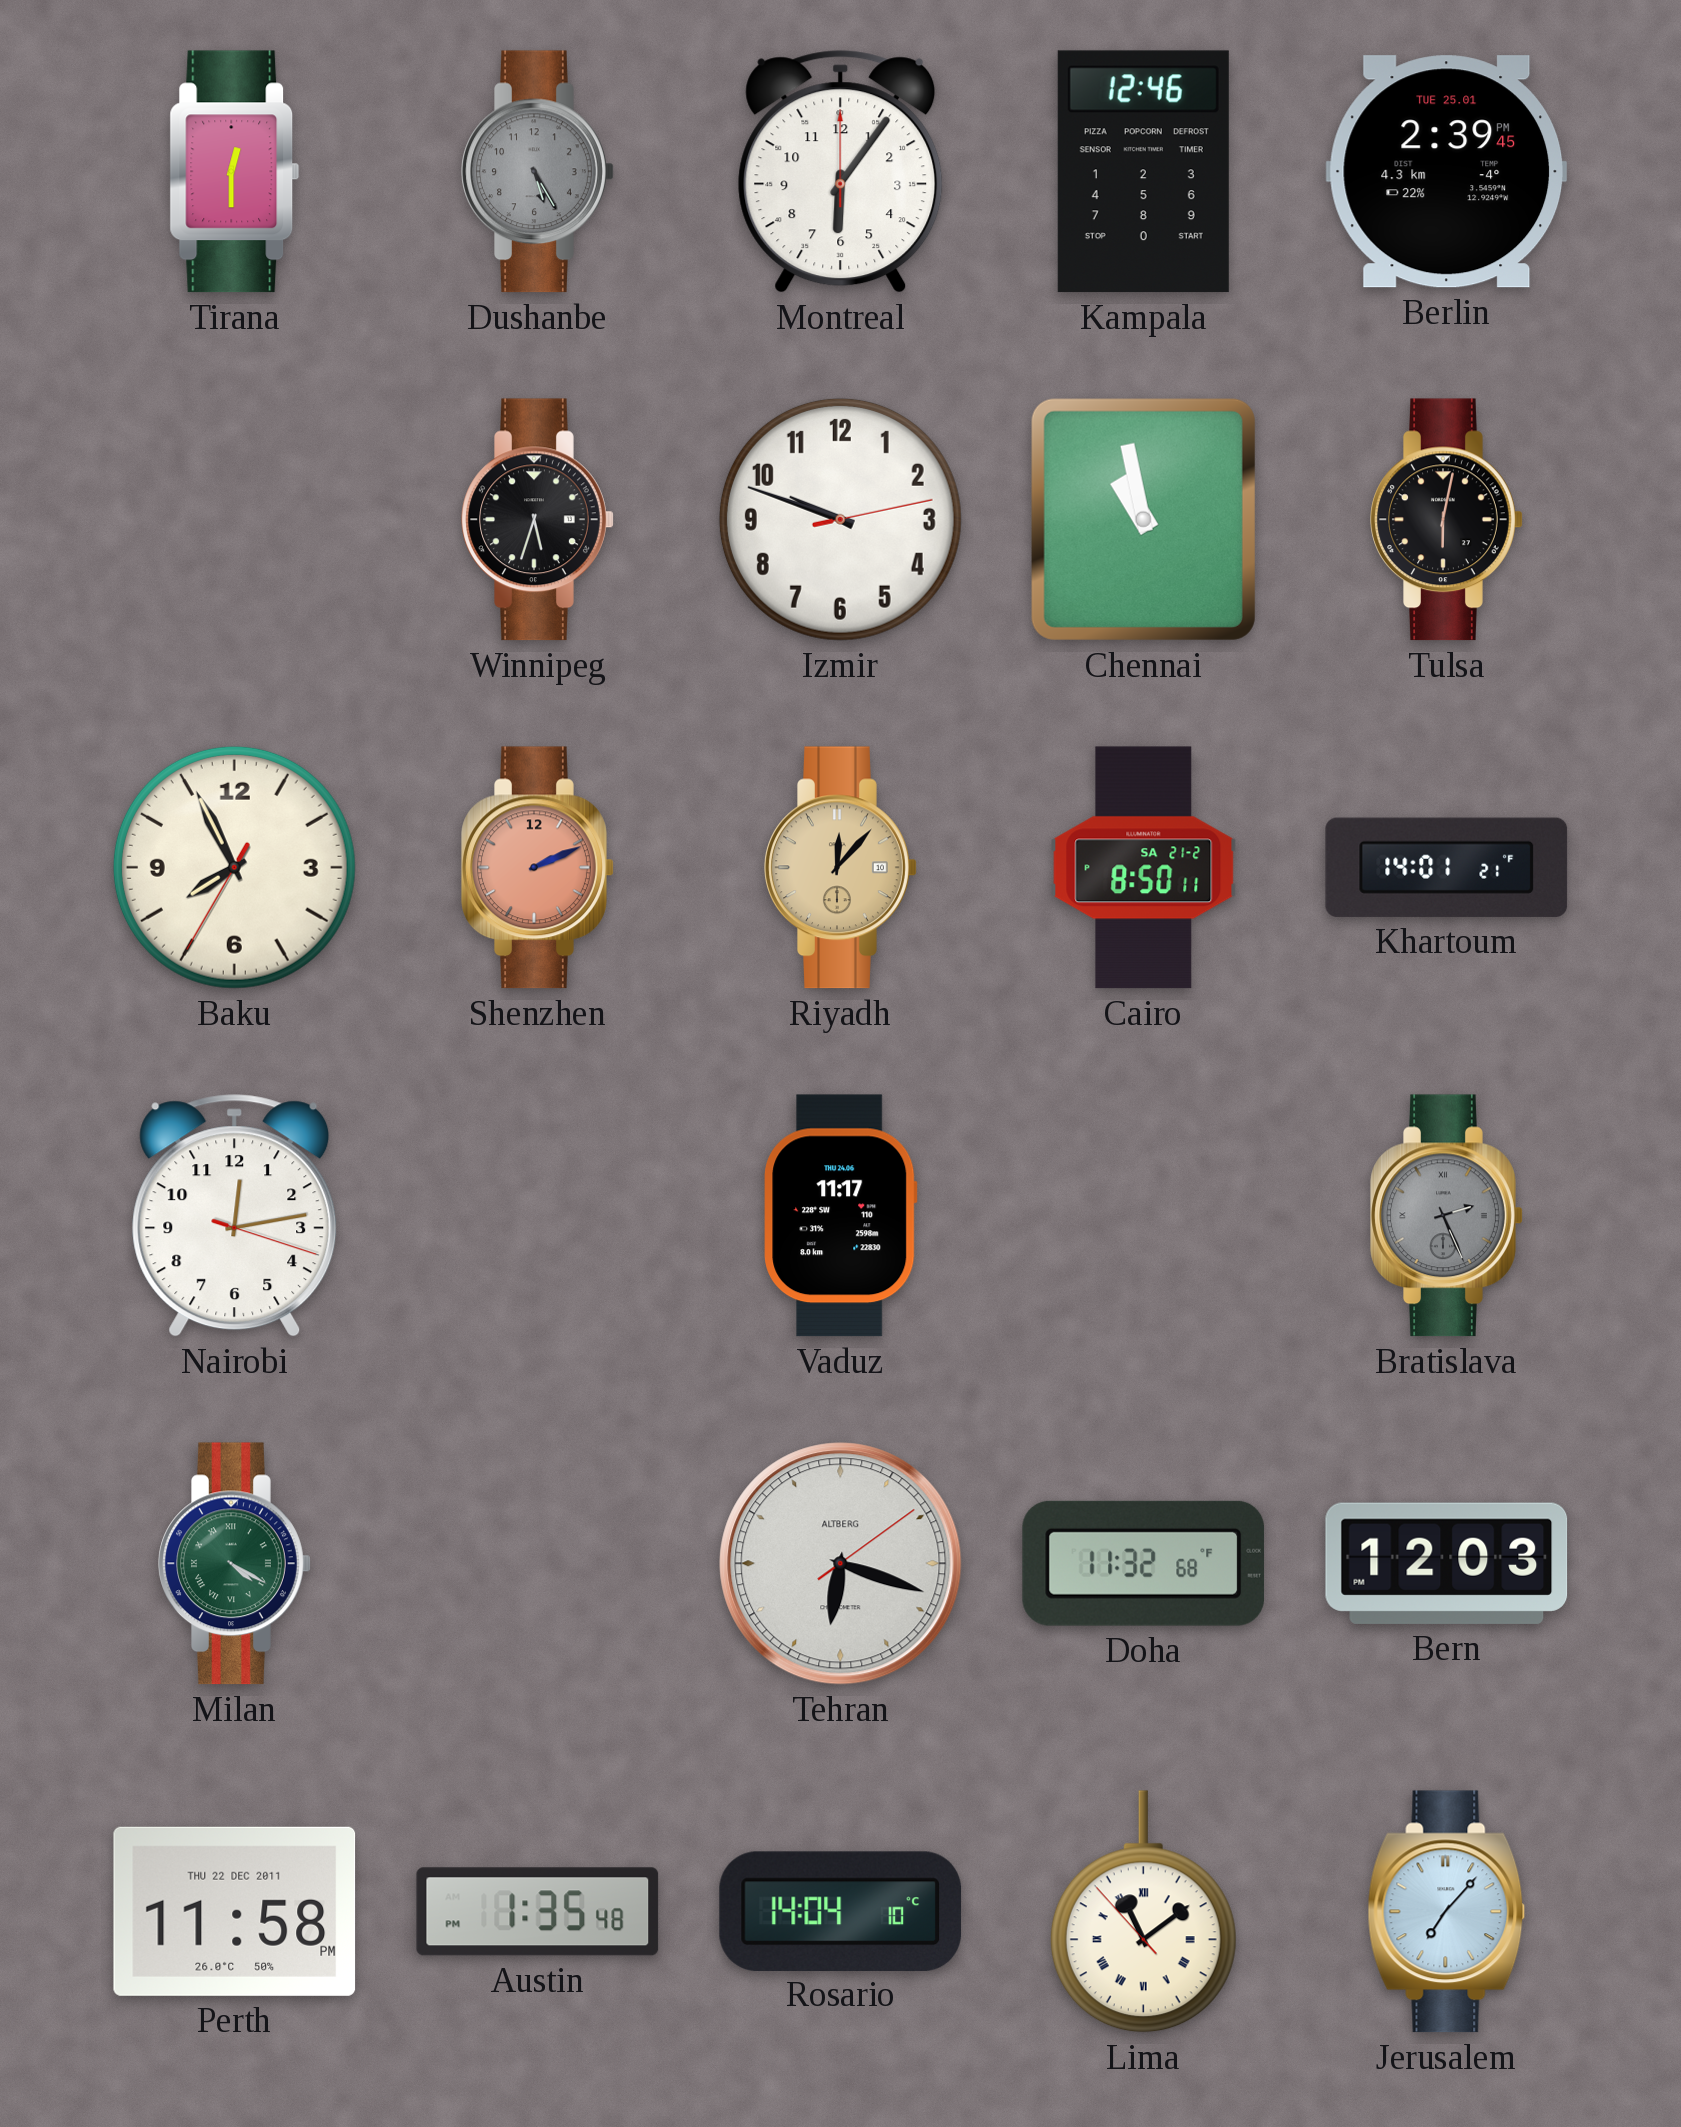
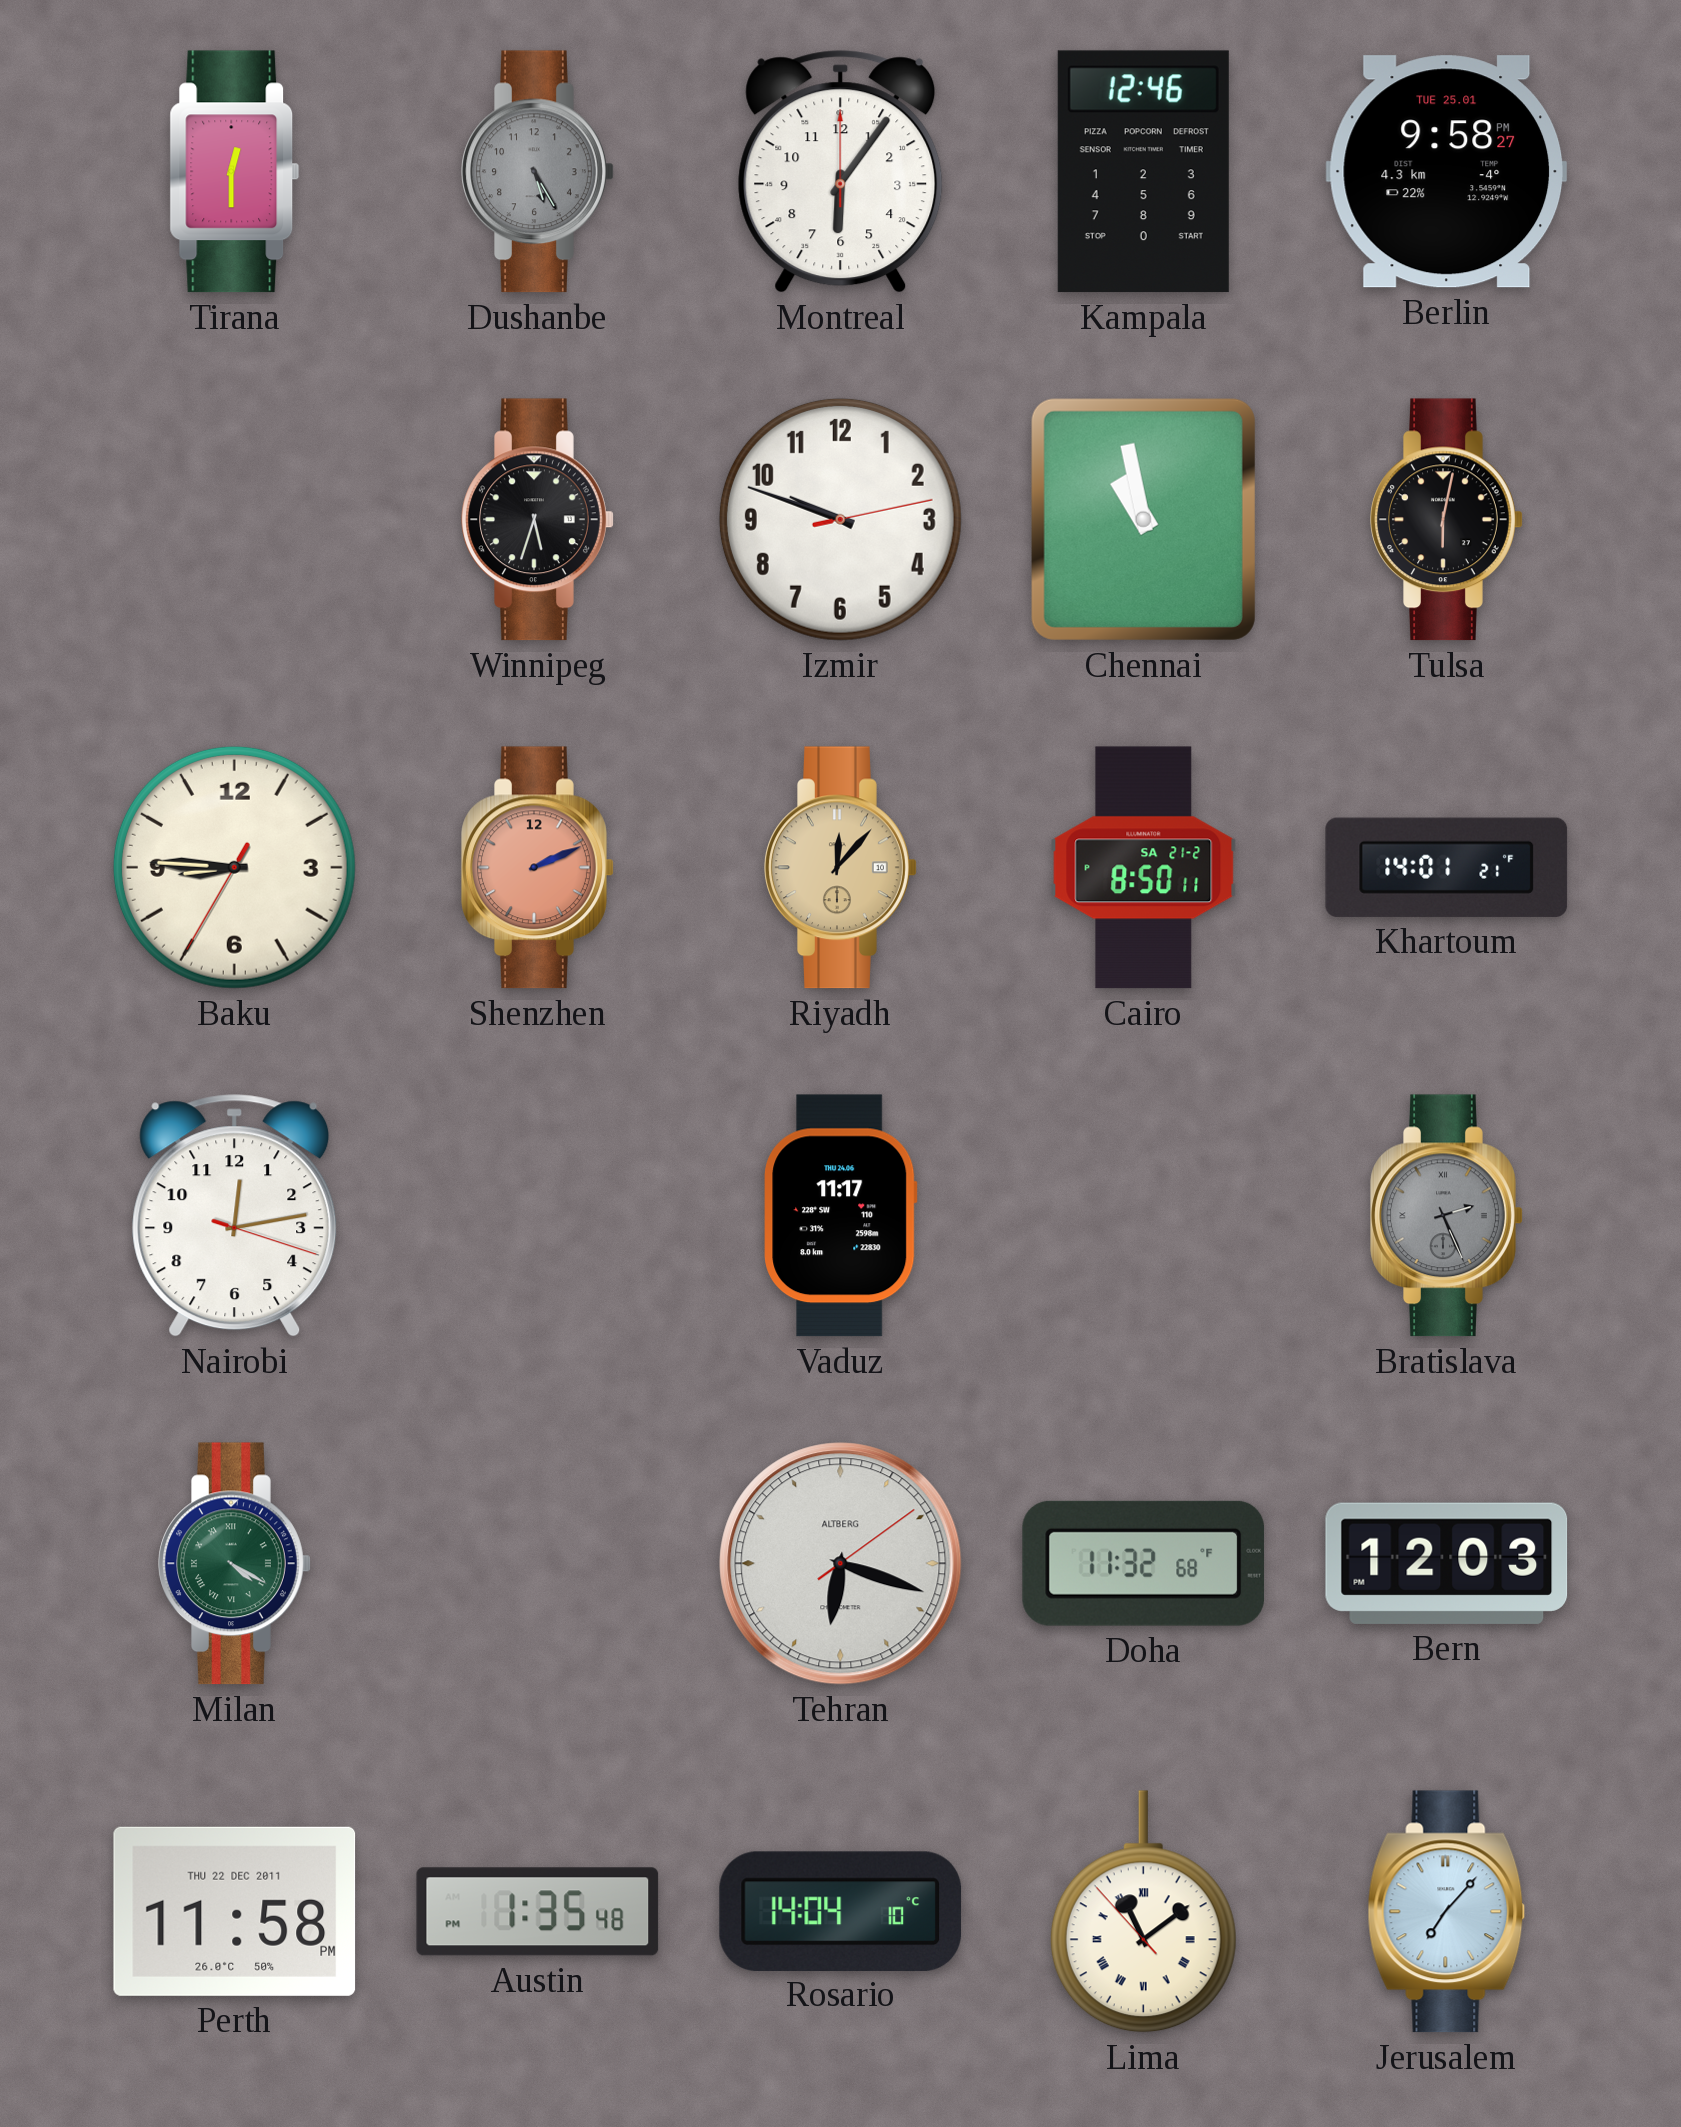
Berlin: 2:39 -> 9:58
Baku: 7:55 -> 8:45
